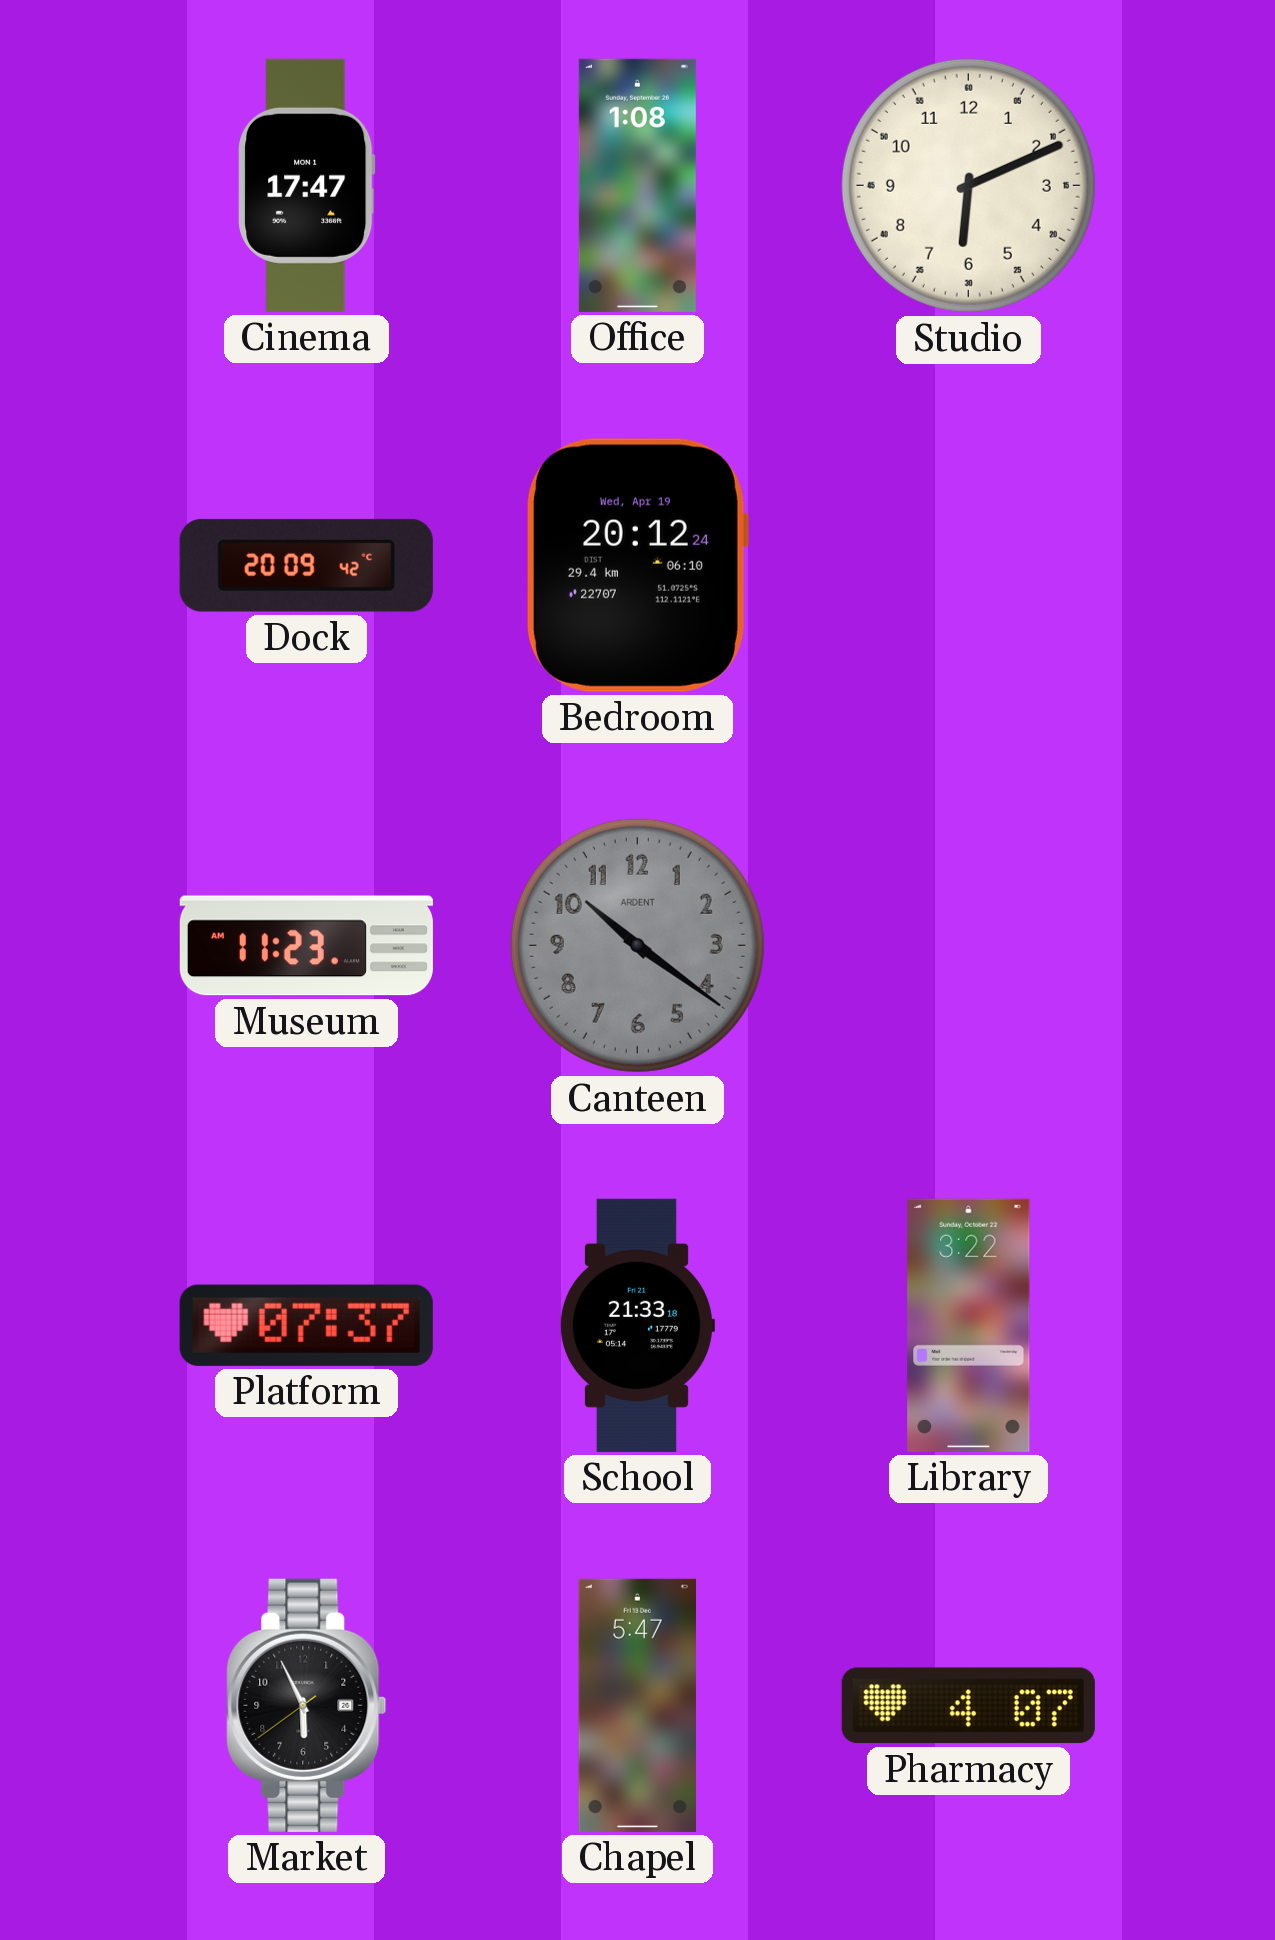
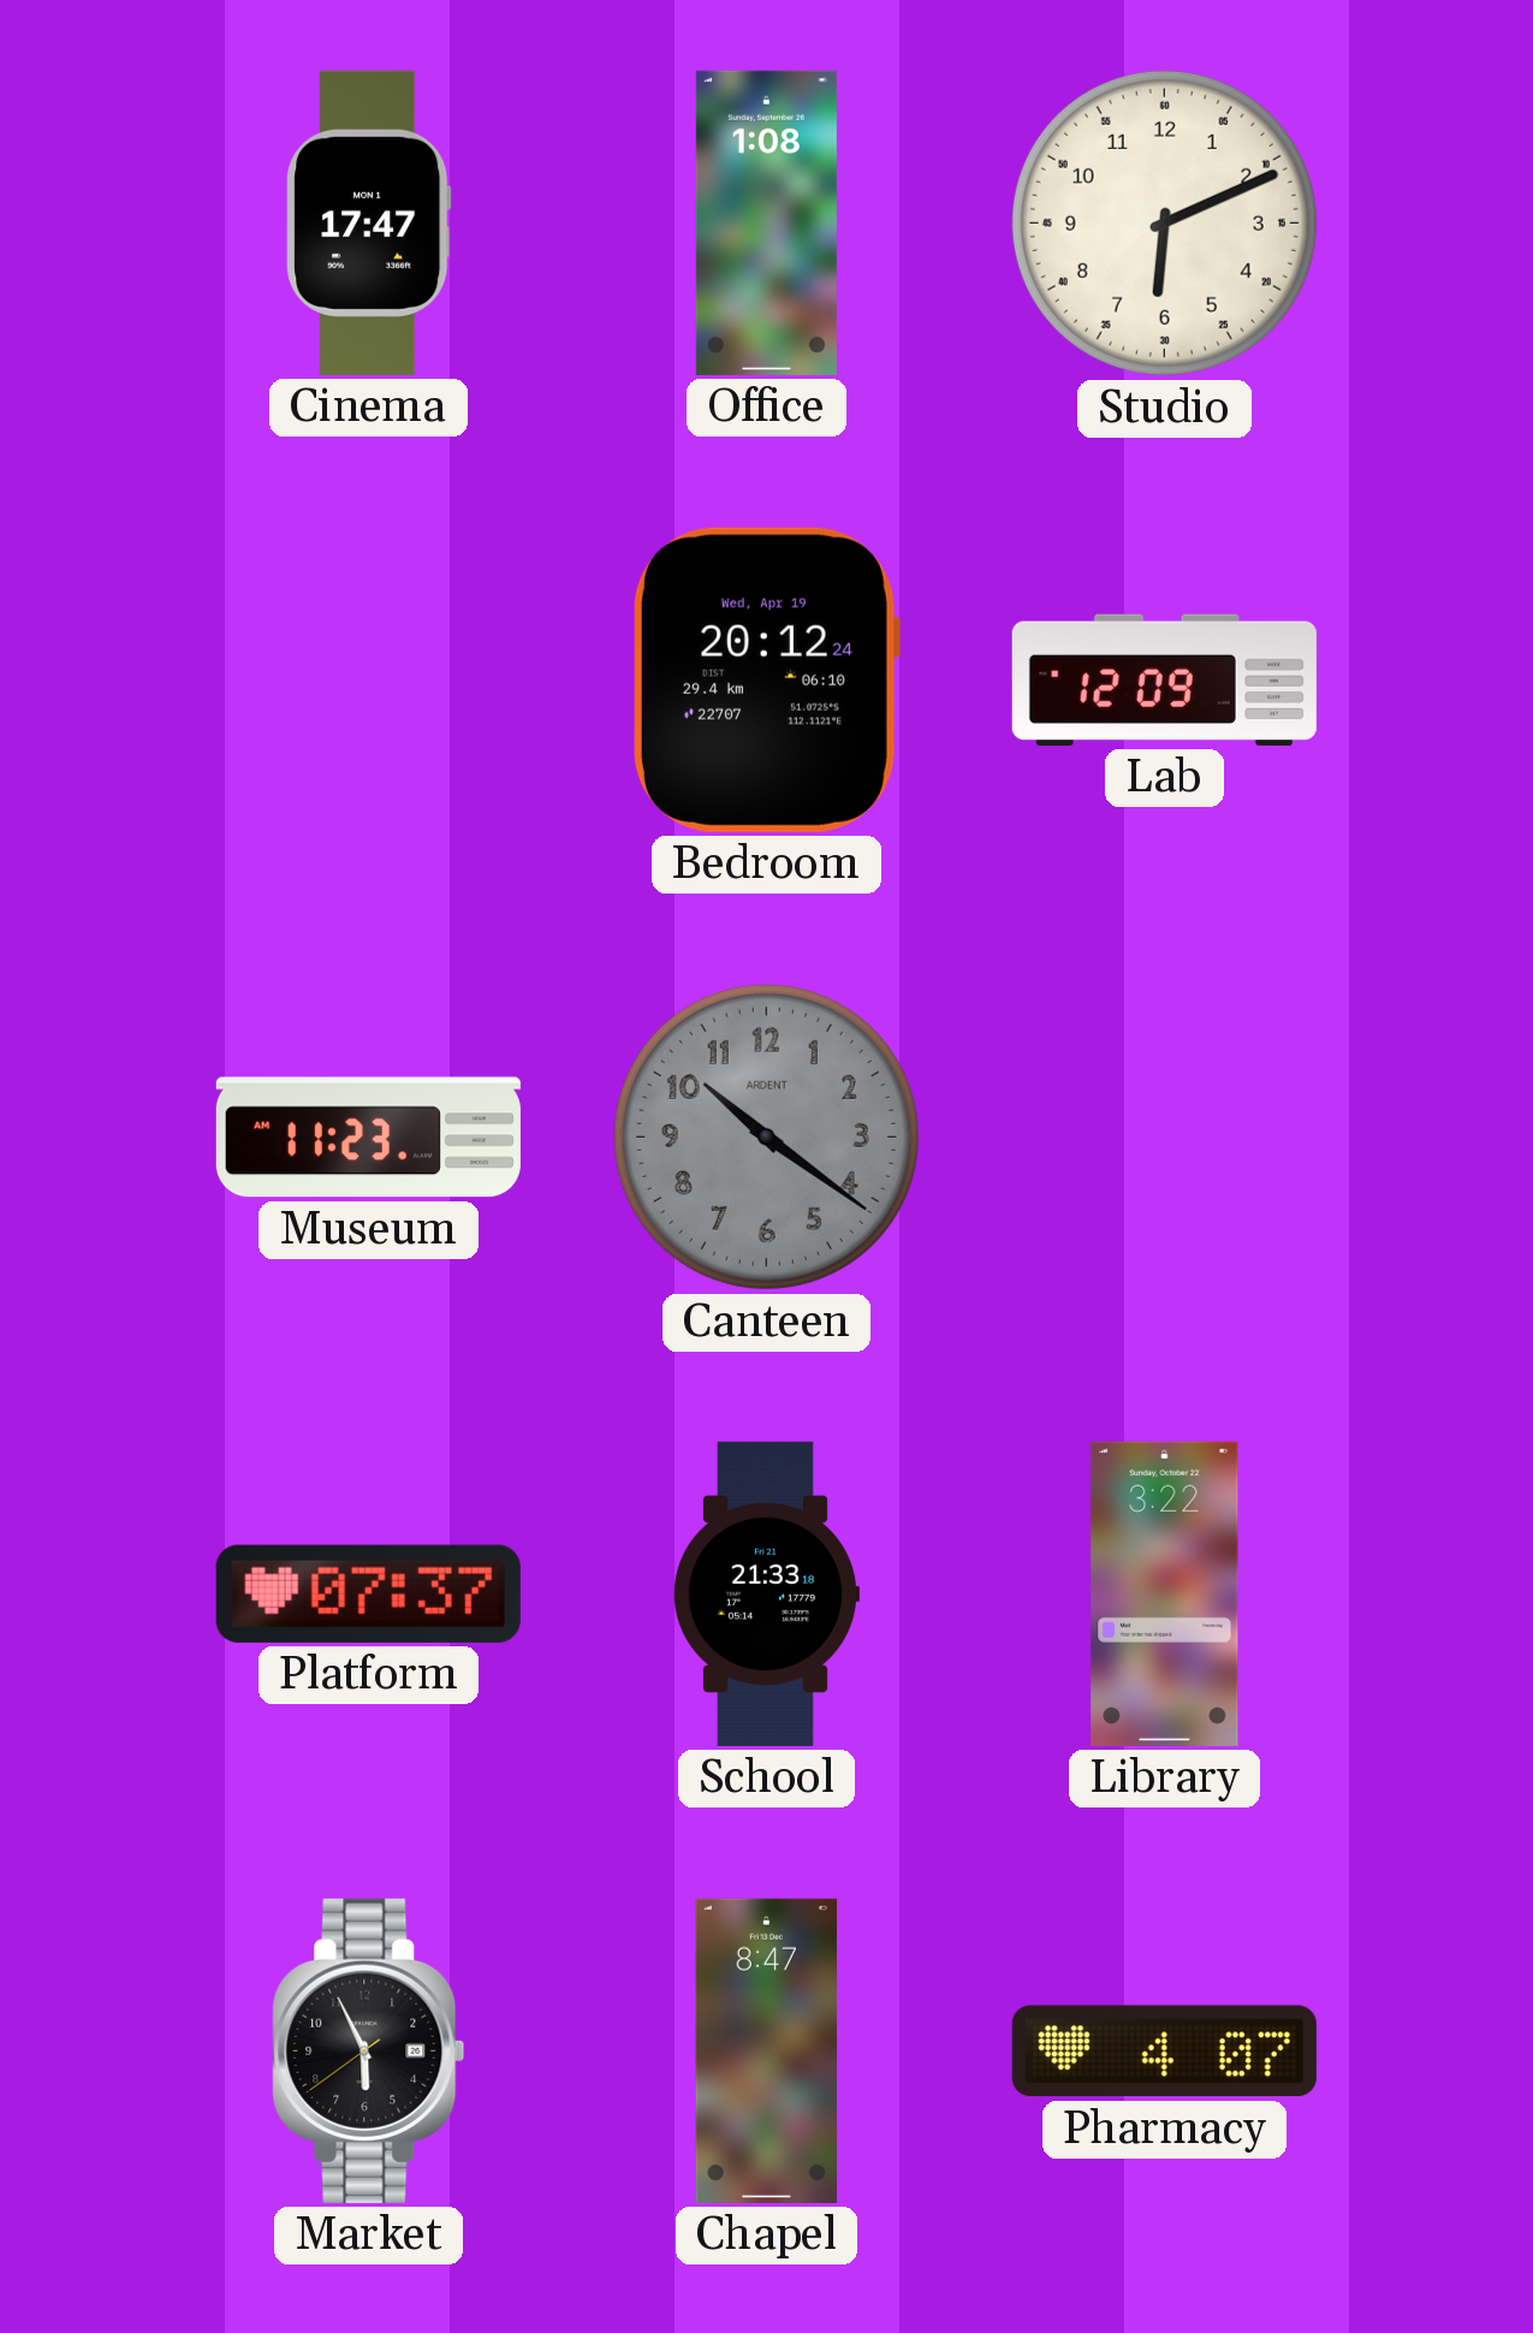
Dock: 20:09 -> none
Lab: none -> 12:09
Chapel: 5:47 -> 8:47
